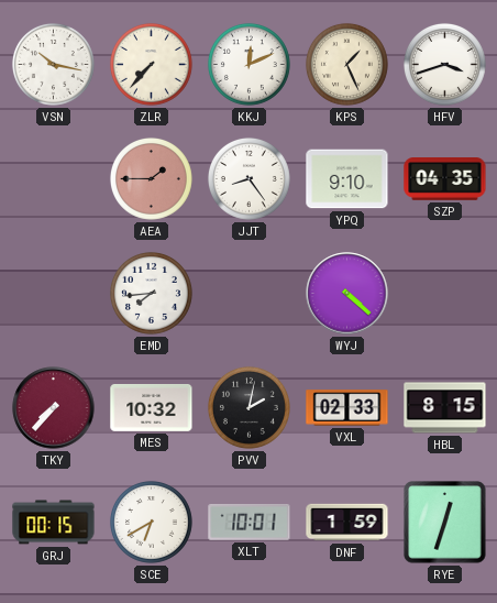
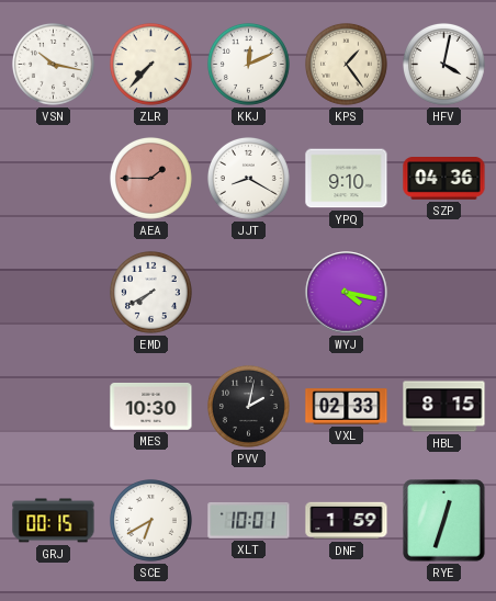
KPS: 1:26 -> 1:24
HFV: 3:42 -> 4:02
JJT: 8:24 -> 8:20
SZP: 04:35 -> 04:36
EMD: 7:44 -> 7:40
WYJ: 4:22 -> 4:17
TKY: 7:37 -> none
MES: 10:32 -> 10:30
